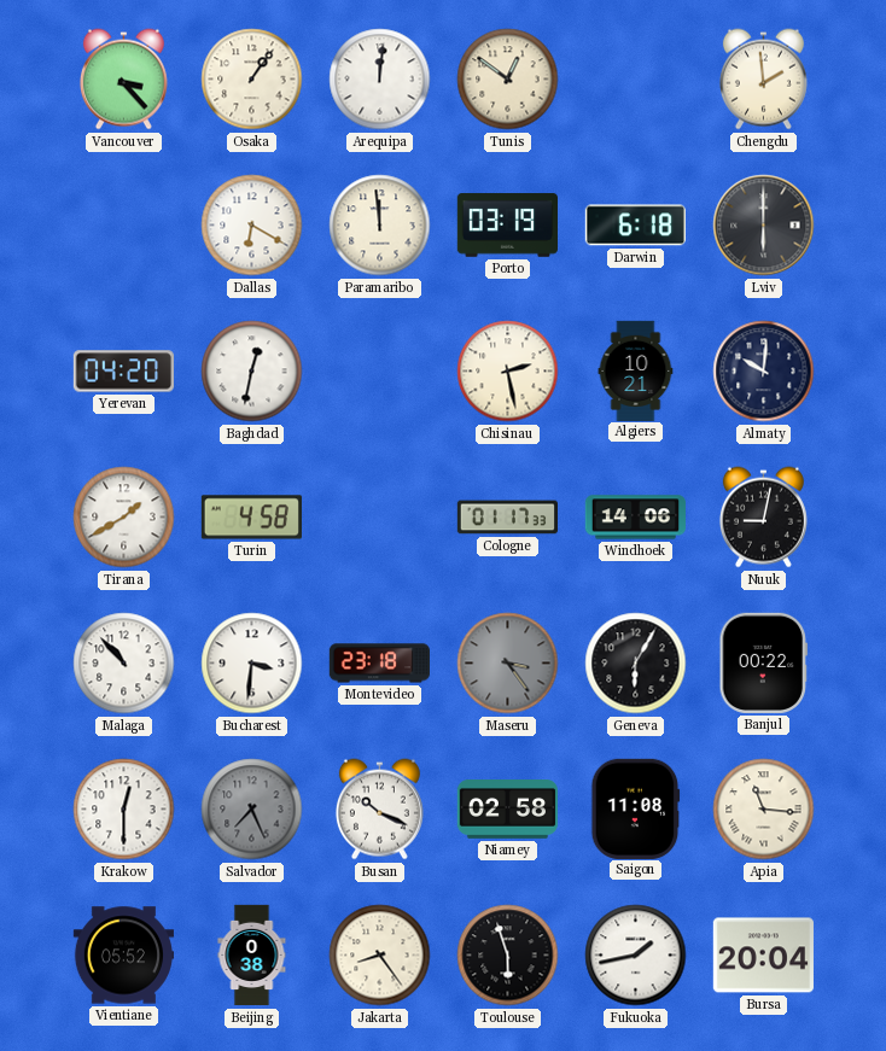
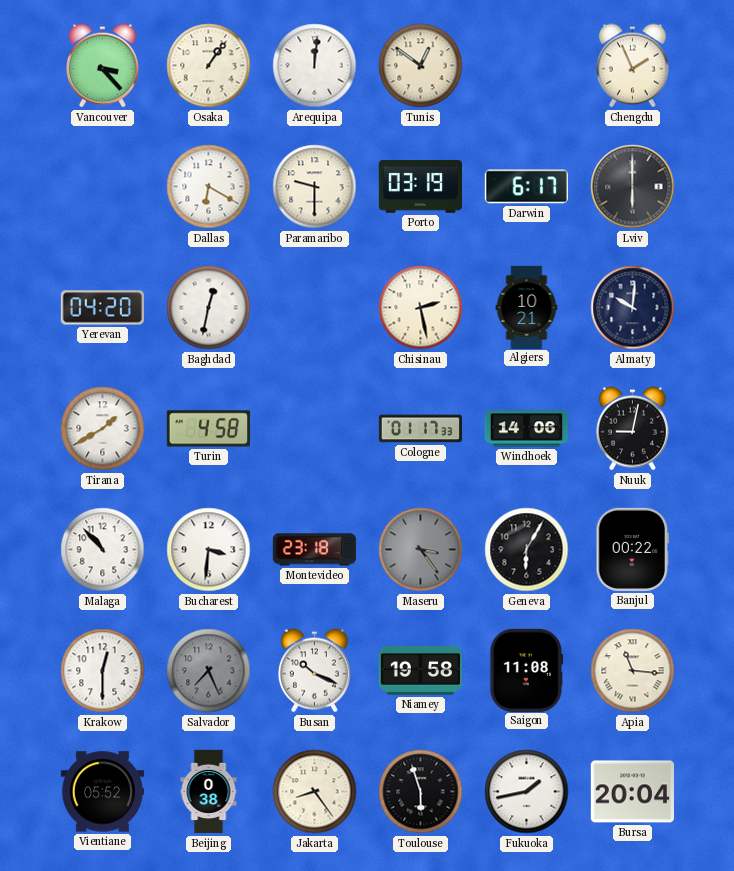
Chengdu: 1:59 -> 1:56
Paramaribo: 11:59 -> 9:30
Darwin: 6:18 -> 6:17
Niamey: 02:58 -> 19:58
